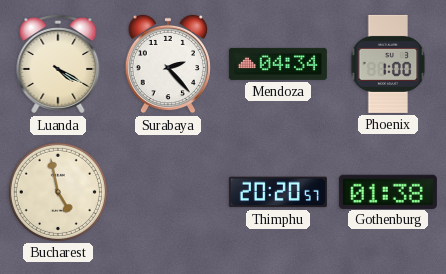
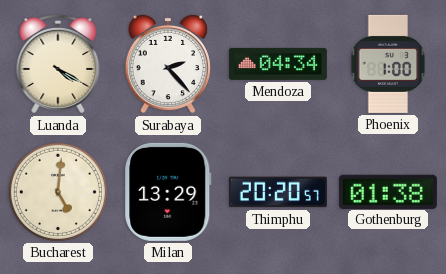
Bucharest: 4:58 -> 5:01
Milan: none -> 13:29
